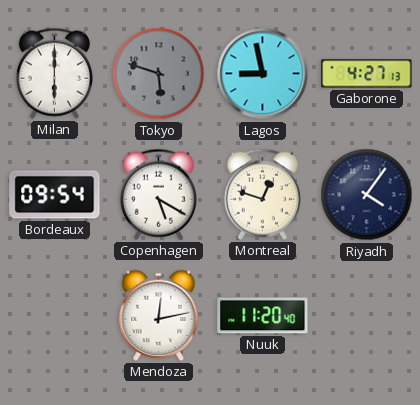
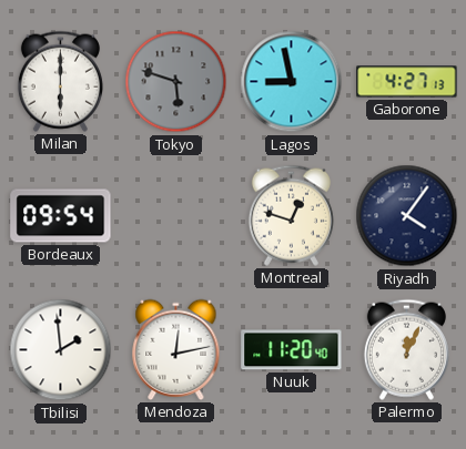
Copenhagen: 5:20 -> none
Tbilisi: none -> 1:59
Palermo: none -> 12:04
